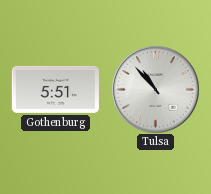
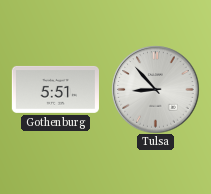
Tulsa: 10:53 -> 8:53
